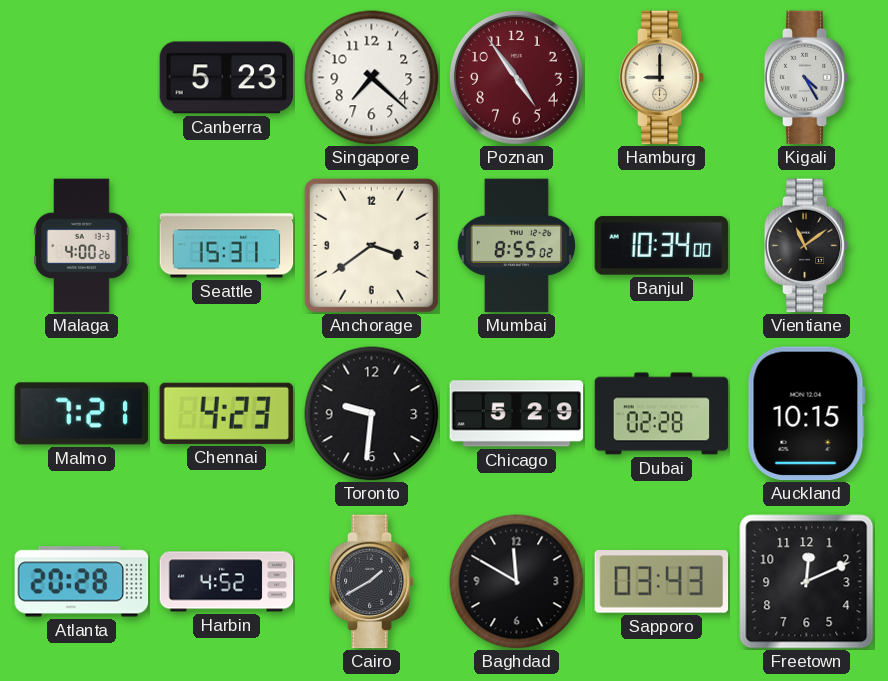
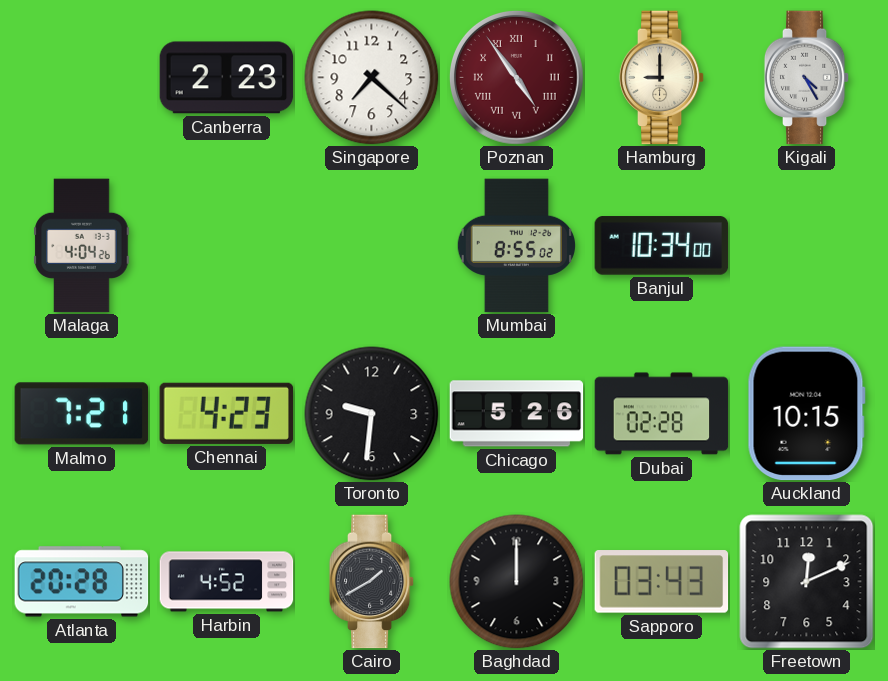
Canberra: 5:23 -> 2:23
Poznan numerals: Arabic -> Roman
Malaga: 4:00 -> 4:04
Seattle: 15:31 -> none
Anchorage: 3:39 -> none
Vientiane: 11:09 -> none
Chicago: 5:29 -> 5:26
Baghdad: 11:50 -> 12:00
